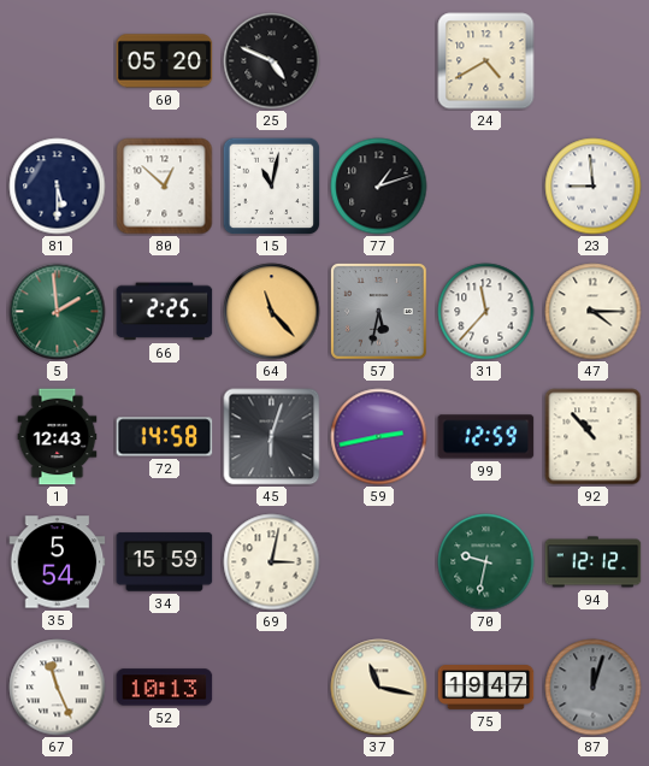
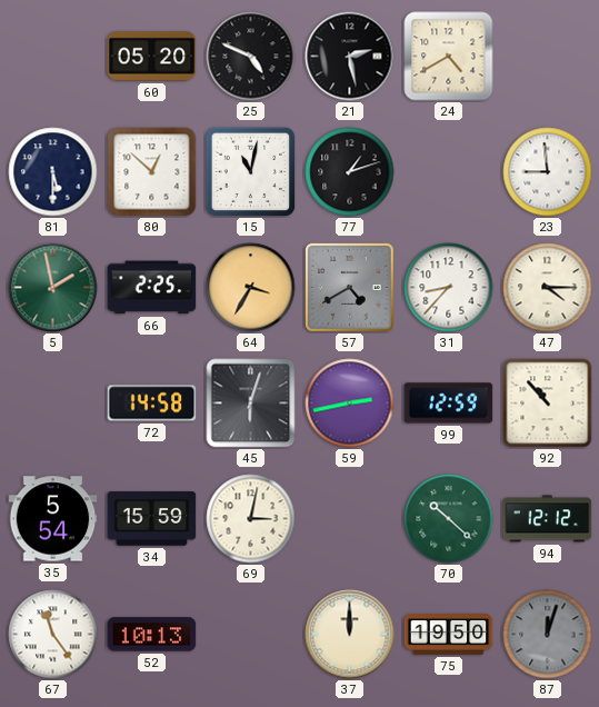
21: none -> 2:28
5: 1:59 -> 1:58
64: 11:23 -> 3:35
57: 5:32 -> 4:40
31: 11:37 -> 8:37
1: 12:43 -> none
70: 9:32 -> 10:22
67: 11:26 -> 11:24
37: 11:17 -> 12:00
75: 19:47 -> 19:50
